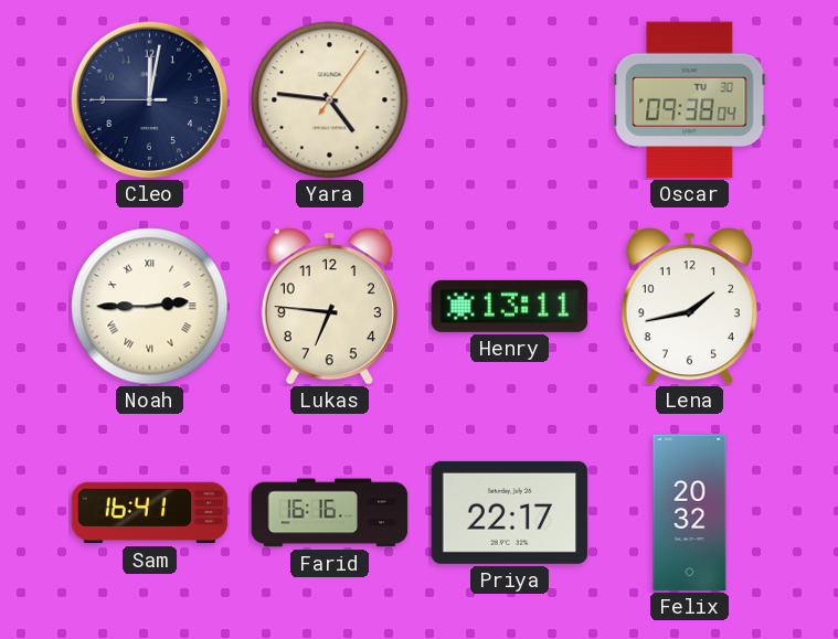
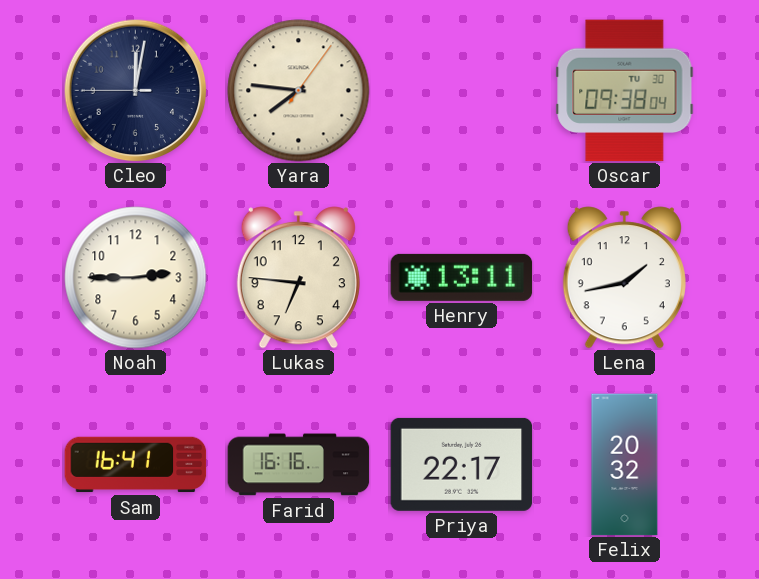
Yara: 4:46 -> 7:46
Noah numerals: Roman -> Arabic
